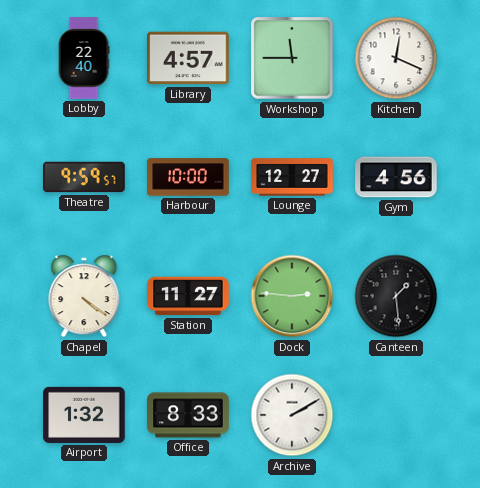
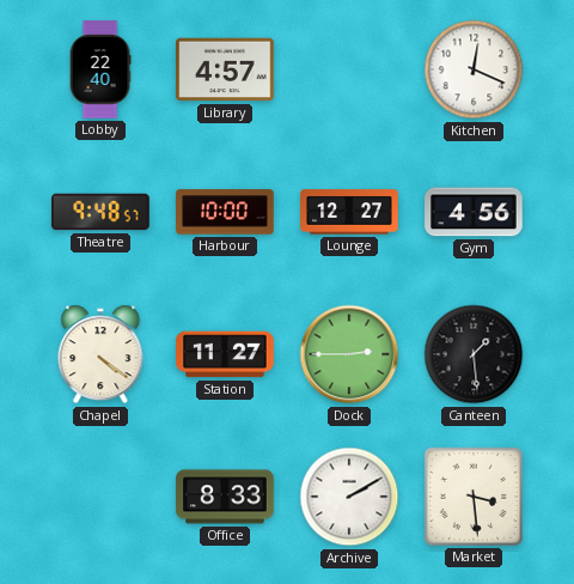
Workshop: 11:45 -> none
Theatre: 9:59 -> 9:48
Dock: 2:46 -> 2:45
Airport: 1:32 -> none
Market: none -> 3:29
